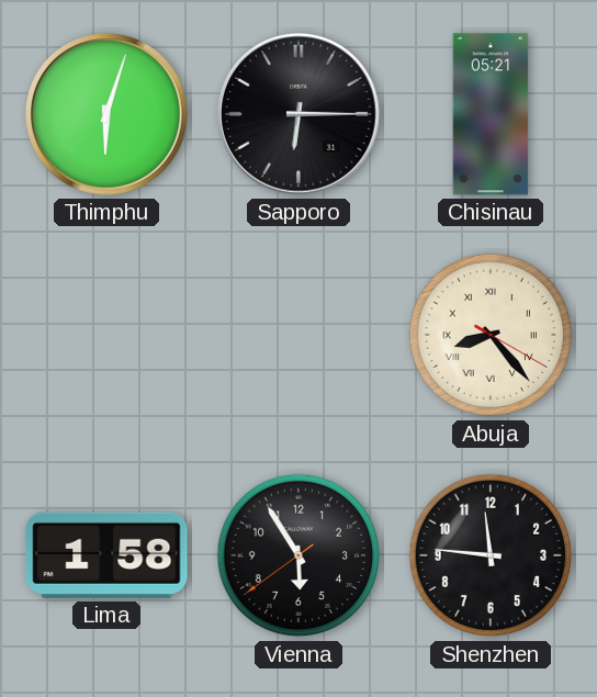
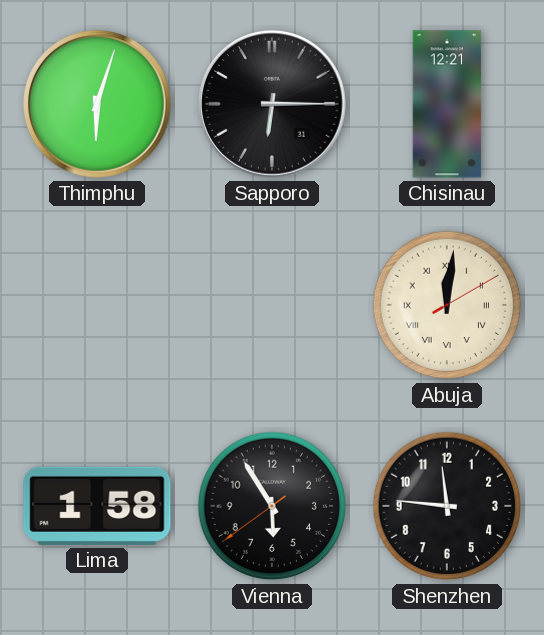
Chisinau: 05:21 -> 12:21
Abuja: 8:23 -> 12:01
